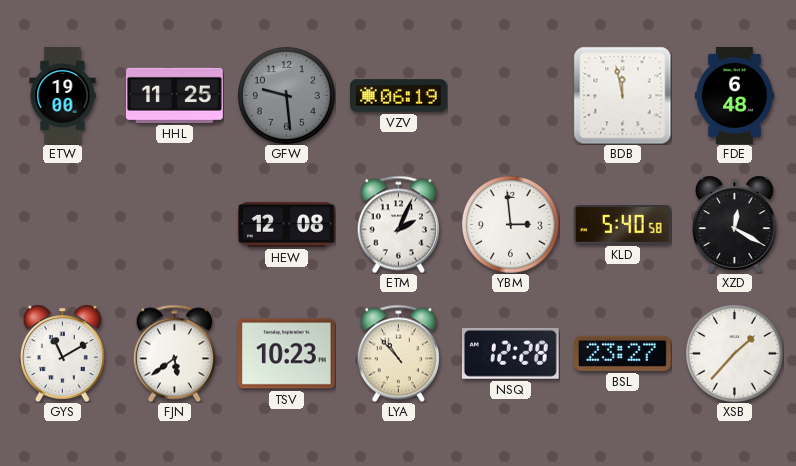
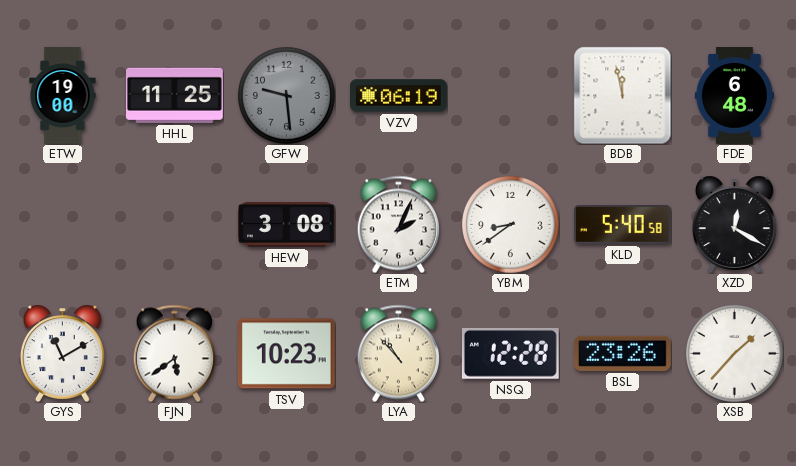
HEW: 12:08 -> 3:08
YBM: 2:59 -> 8:39
BSL: 23:27 -> 23:26
